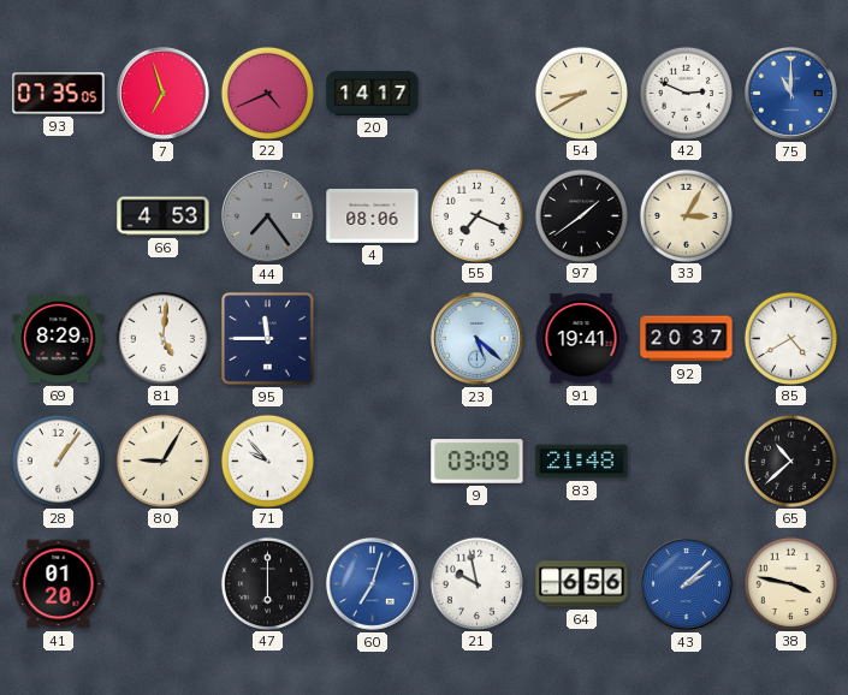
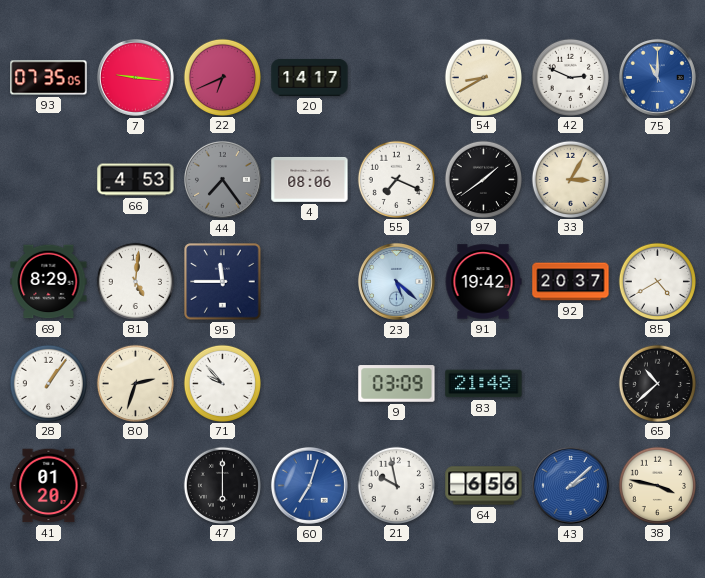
7: 6:57 -> 9:16
22: 4:41 -> 6:41
91: 19:41 -> 19:42
80: 9:05 -> 2:33
